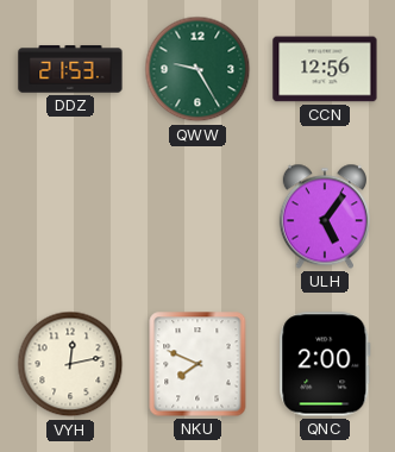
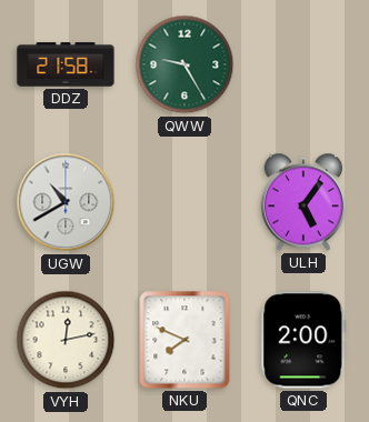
DDZ: 21:53 -> 21:58
CCN: 12:56 -> none
UGW: none -> 10:40
